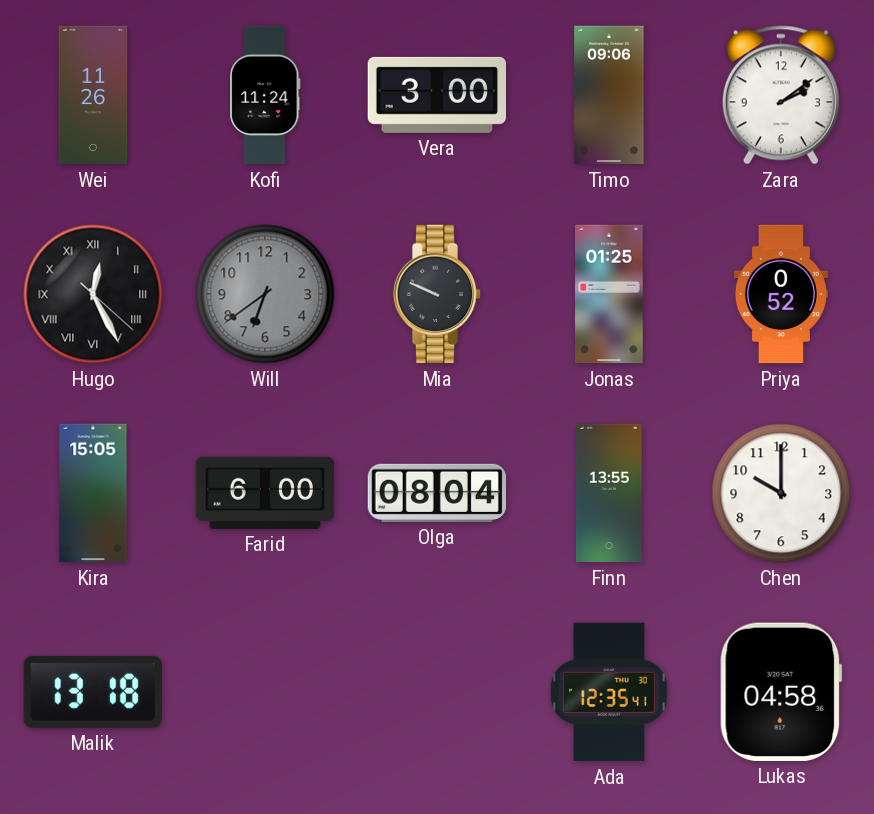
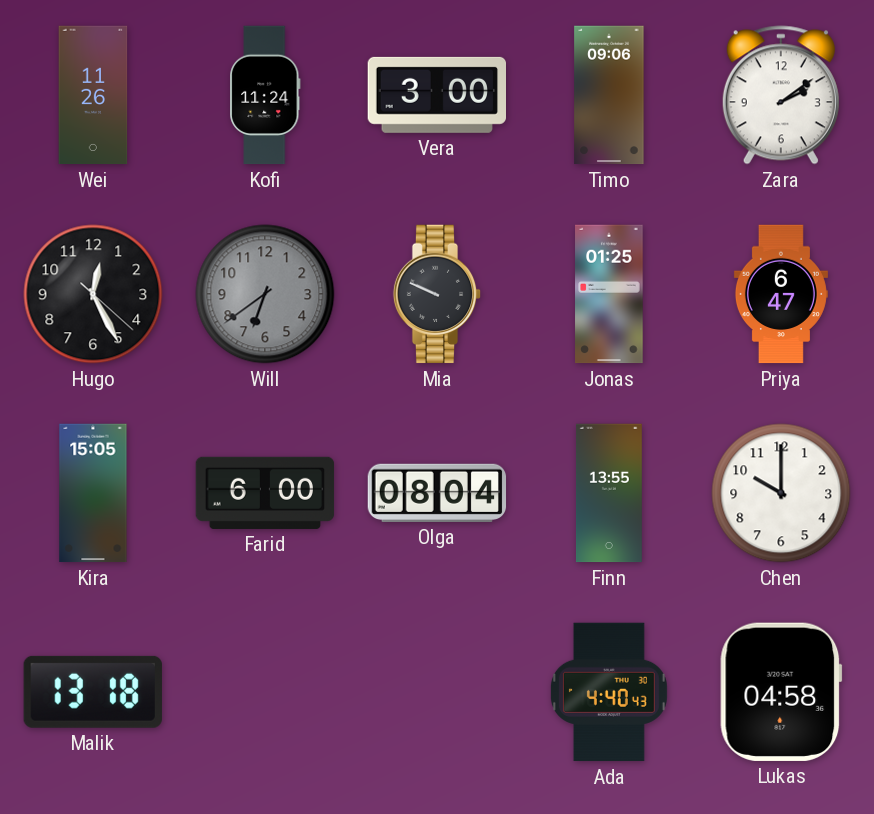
Hugo numerals: Roman -> Arabic
Priya: 0:52 -> 6:47
Ada: 12:35 -> 4:40
